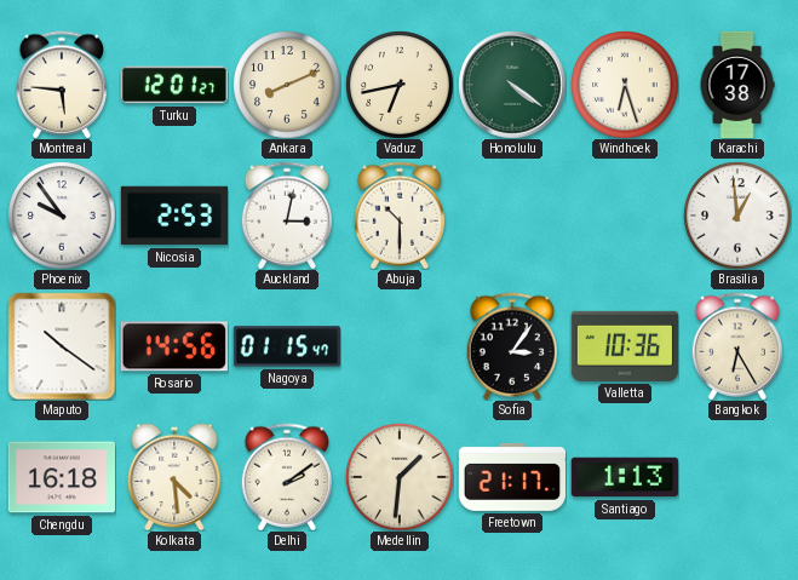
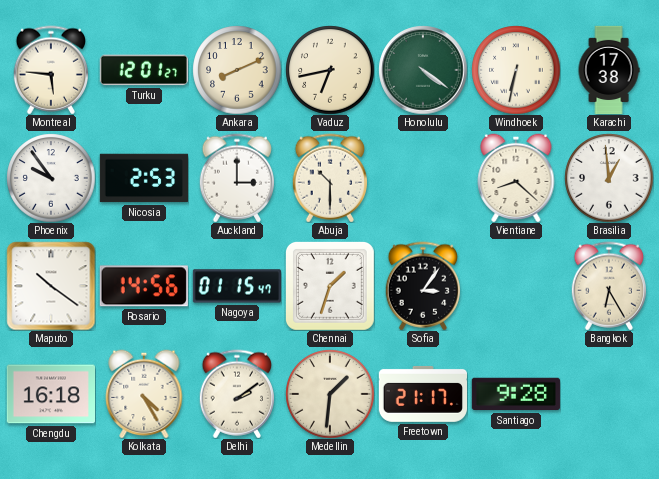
Windhoek: 6:27 -> 6:32
Auckland: 3:02 -> 3:00
Vientiane: none -> 8:22
Chennai: none -> 1:33
Valletta: 10:36 -> none
Kolkata: 4:29 -> 4:25
Santiago: 1:13 -> 9:28
